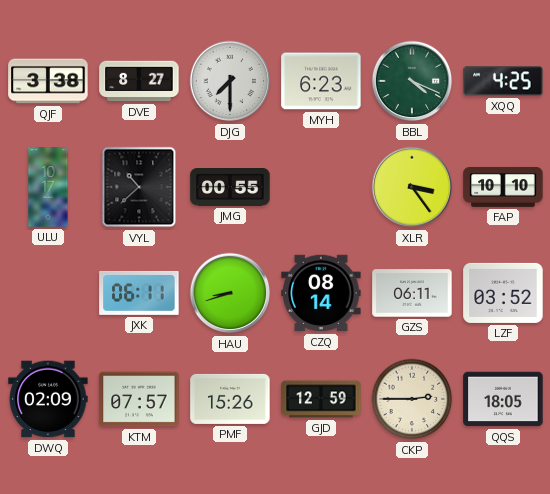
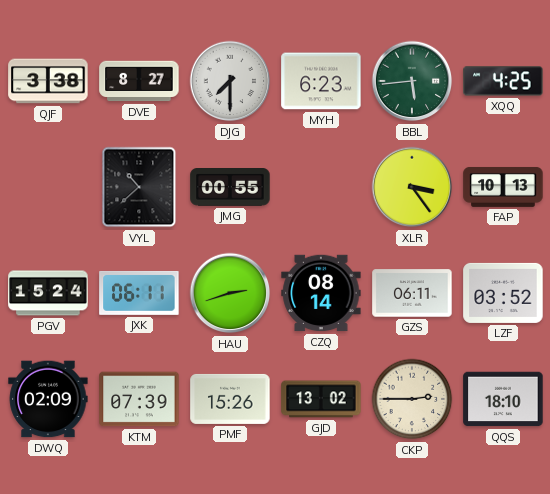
BBL: 4:19 -> 5:44
ULU: 10:17 -> none
FAP: 10:10 -> 10:13
PGV: none -> 15:24
HAU: 8:42 -> 2:42
KTM: 07:57 -> 07:39
GJD: 12:59 -> 13:02
QQS: 18:05 -> 18:10
